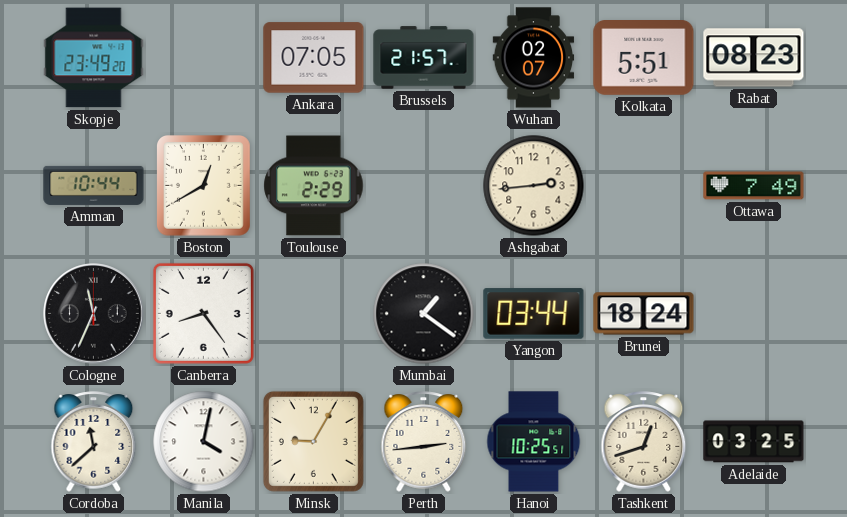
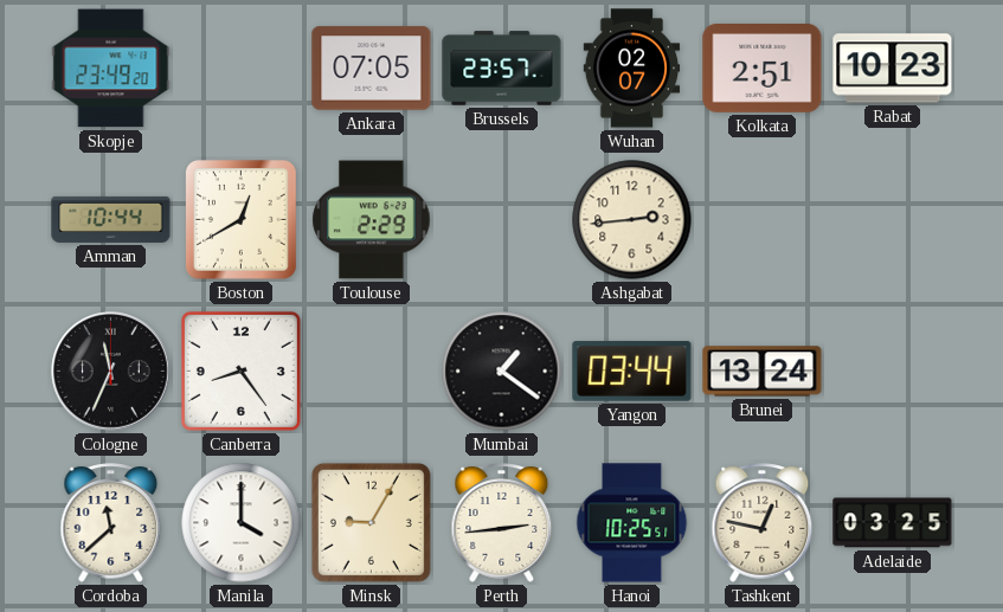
Brussels: 21:57 -> 23:57
Kolkata: 5:51 -> 2:51
Rabat: 08:23 -> 10:23
Ottawa: 7:49 -> none
Brunei: 18:24 -> 13:24
Manila: 4:02 -> 4:00
Tashkent: 12:42 -> 12:47
